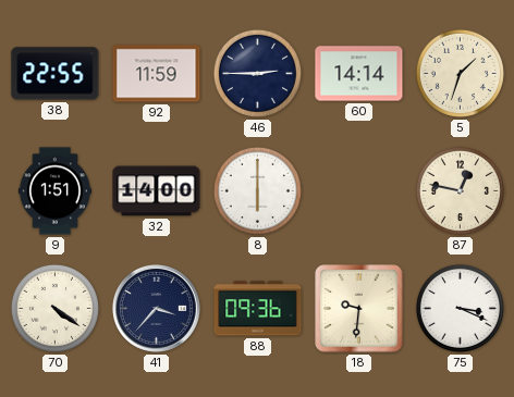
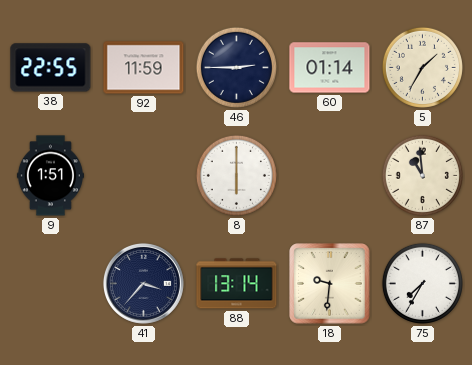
60: 14:14 -> 01:14
5: 1:33 -> 1:35
32: 14:00 -> none
87: 12:47 -> 10:59
70: 4:21 -> none
88: 09:36 -> 13:14
75: 3:19 -> 7:35
